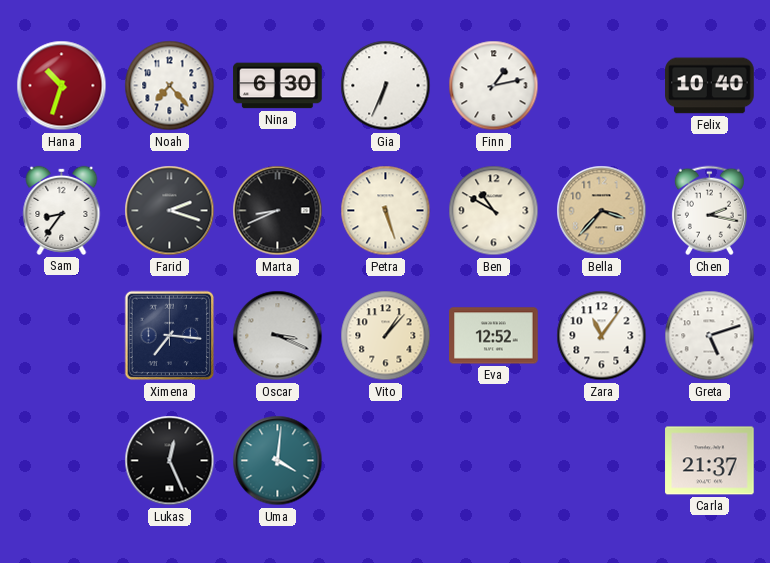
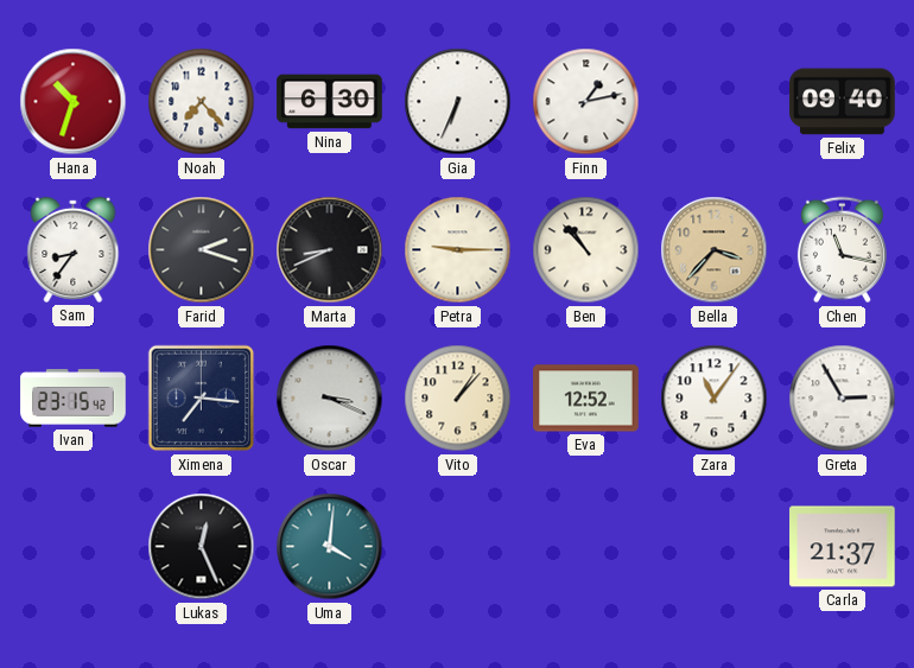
Felix: 10:40 -> 09:40
Petra: 5:27 -> 9:15
Ben: 10:50 -> 10:53
Chen: 2:17 -> 11:17
Ivan: none -> 23:15
Greta: 5:12 -> 2:55
